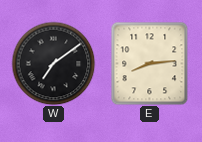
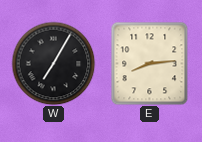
W: 7:09 -> 7:05
